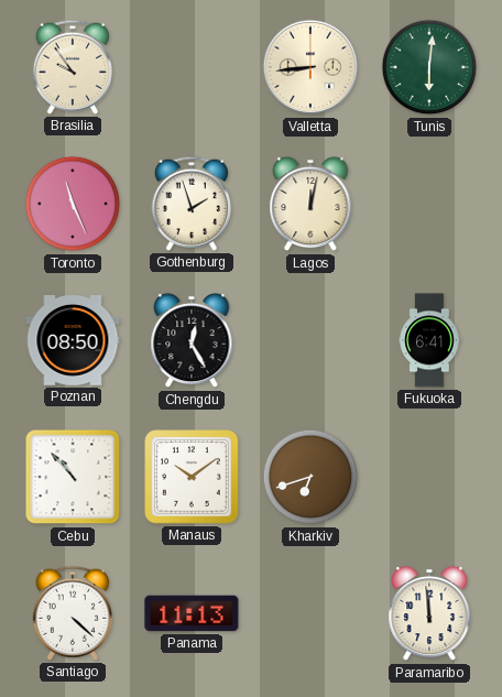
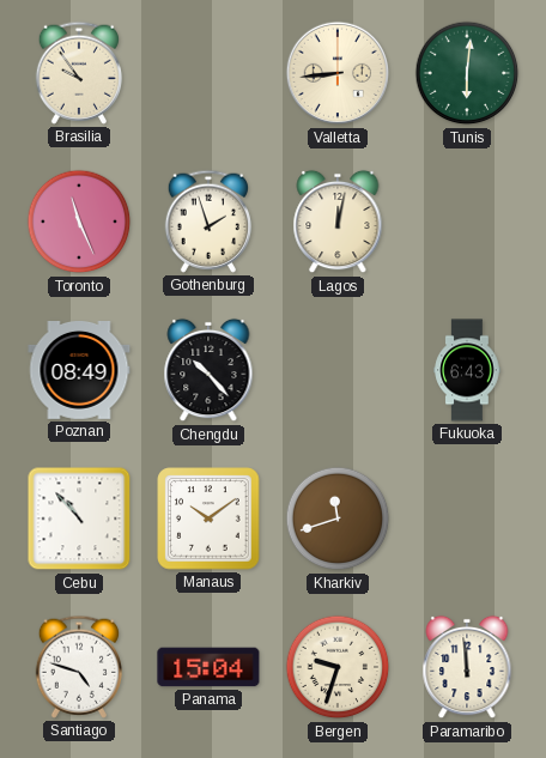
Poznan: 08:50 -> 08:49
Chengdu: 12:25 -> 10:23
Fukuoka: 6:41 -> 6:43
Kharkiv: 6:42 -> 11:42
Santiago: 4:22 -> 4:48
Panama: 11:13 -> 15:04
Bergen: none -> 9:33
